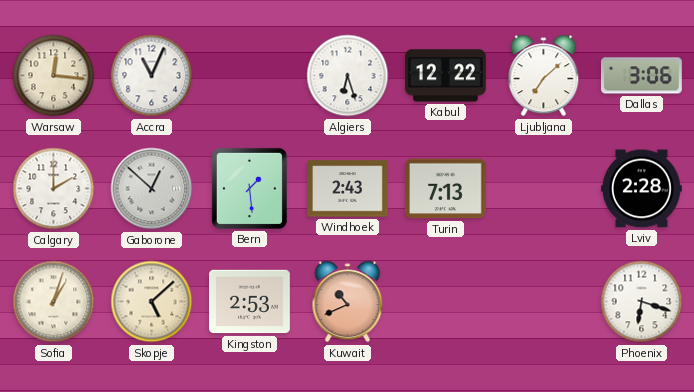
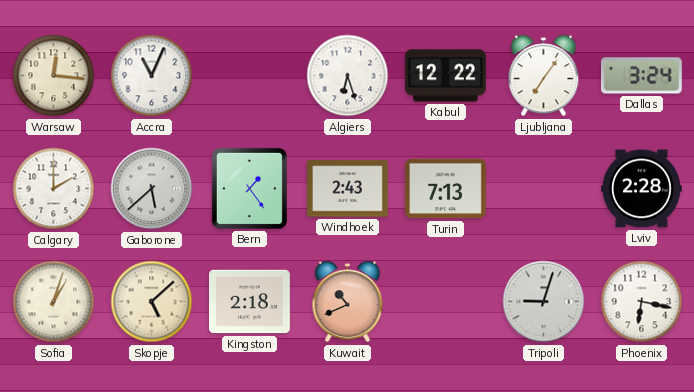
Ljubljana: 7:08 -> 7:06
Dallas: 3:06 -> 3:24
Gaborone: 12:52 -> 5:38
Bern: 1:29 -> 1:24
Kingston: 2:53 -> 2:18
Tripoli: none -> 9:03
Phoenix: 6:18 -> 6:17
